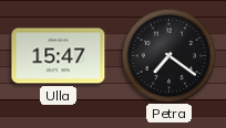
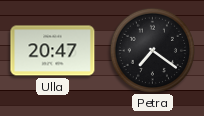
Ulla: 15:47 -> 20:47
